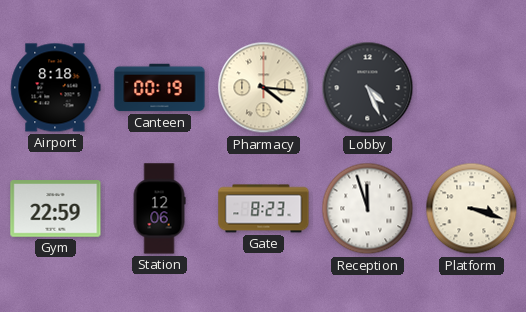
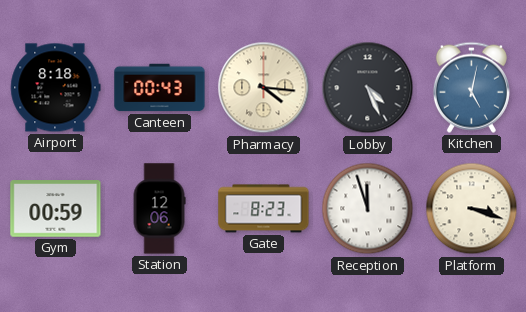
Canteen: 00:19 -> 00:43
Kitchen: none -> 5:02
Gym: 22:59 -> 00:59
